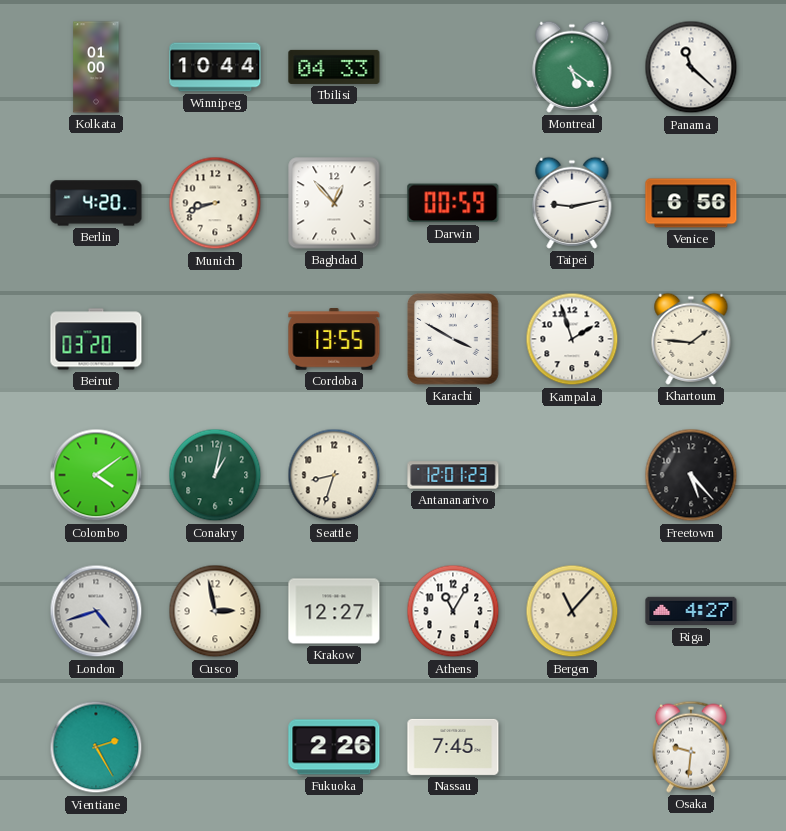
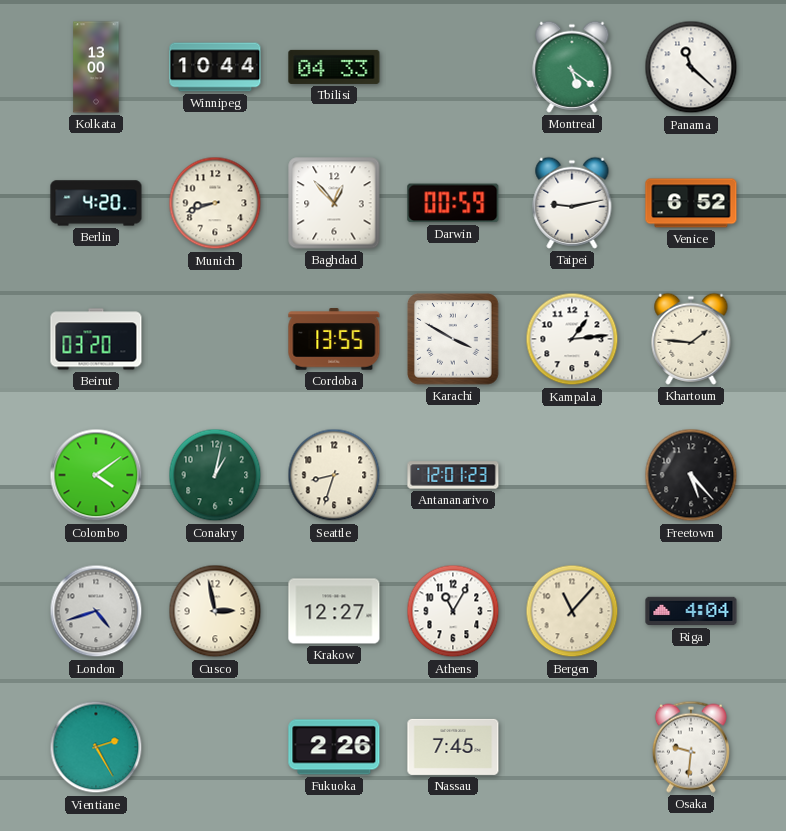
Kolkata: 01:00 -> 13:00
Venice: 6:56 -> 6:52
Kampala: 1:57 -> 1:14
Riga: 4:27 -> 4:04
